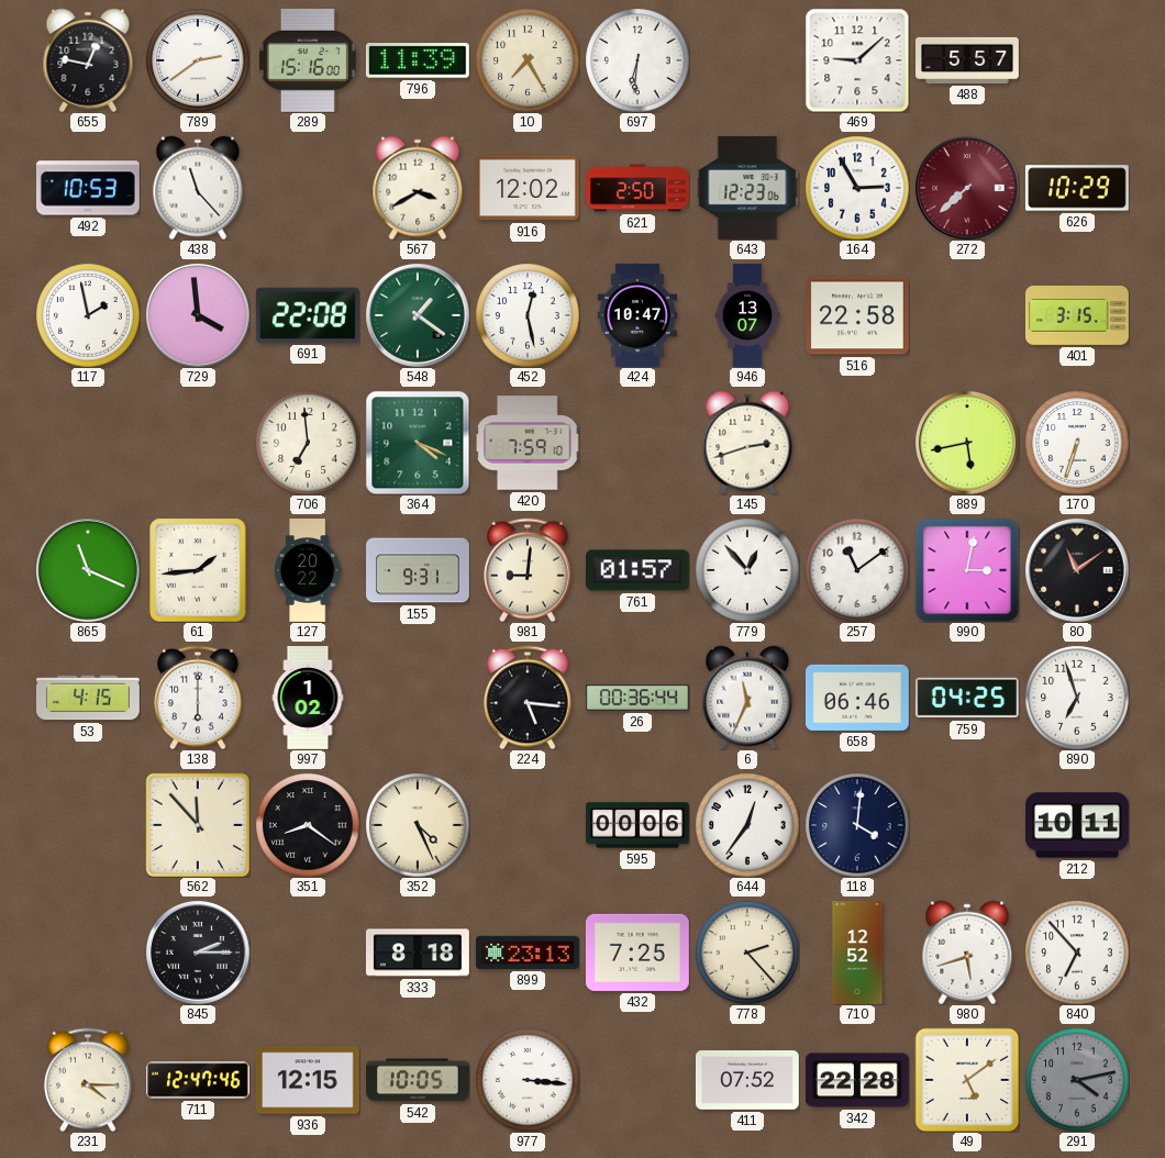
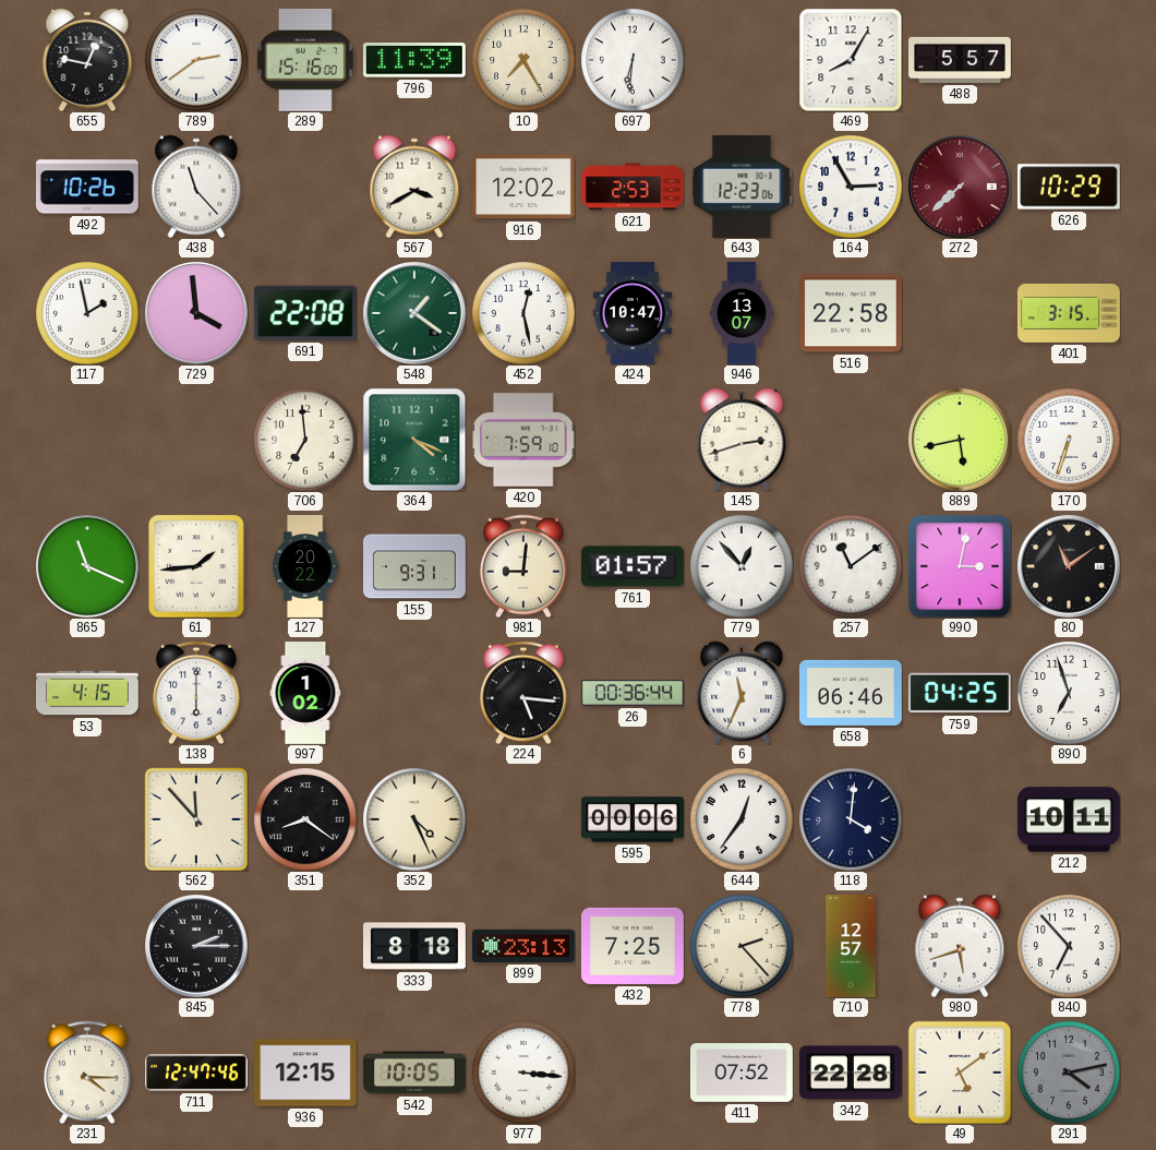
469: 9:08 -> 8:05
492: 10:53 -> 10:26
621: 2:50 -> 2:53
710: 12:52 -> 12:57
